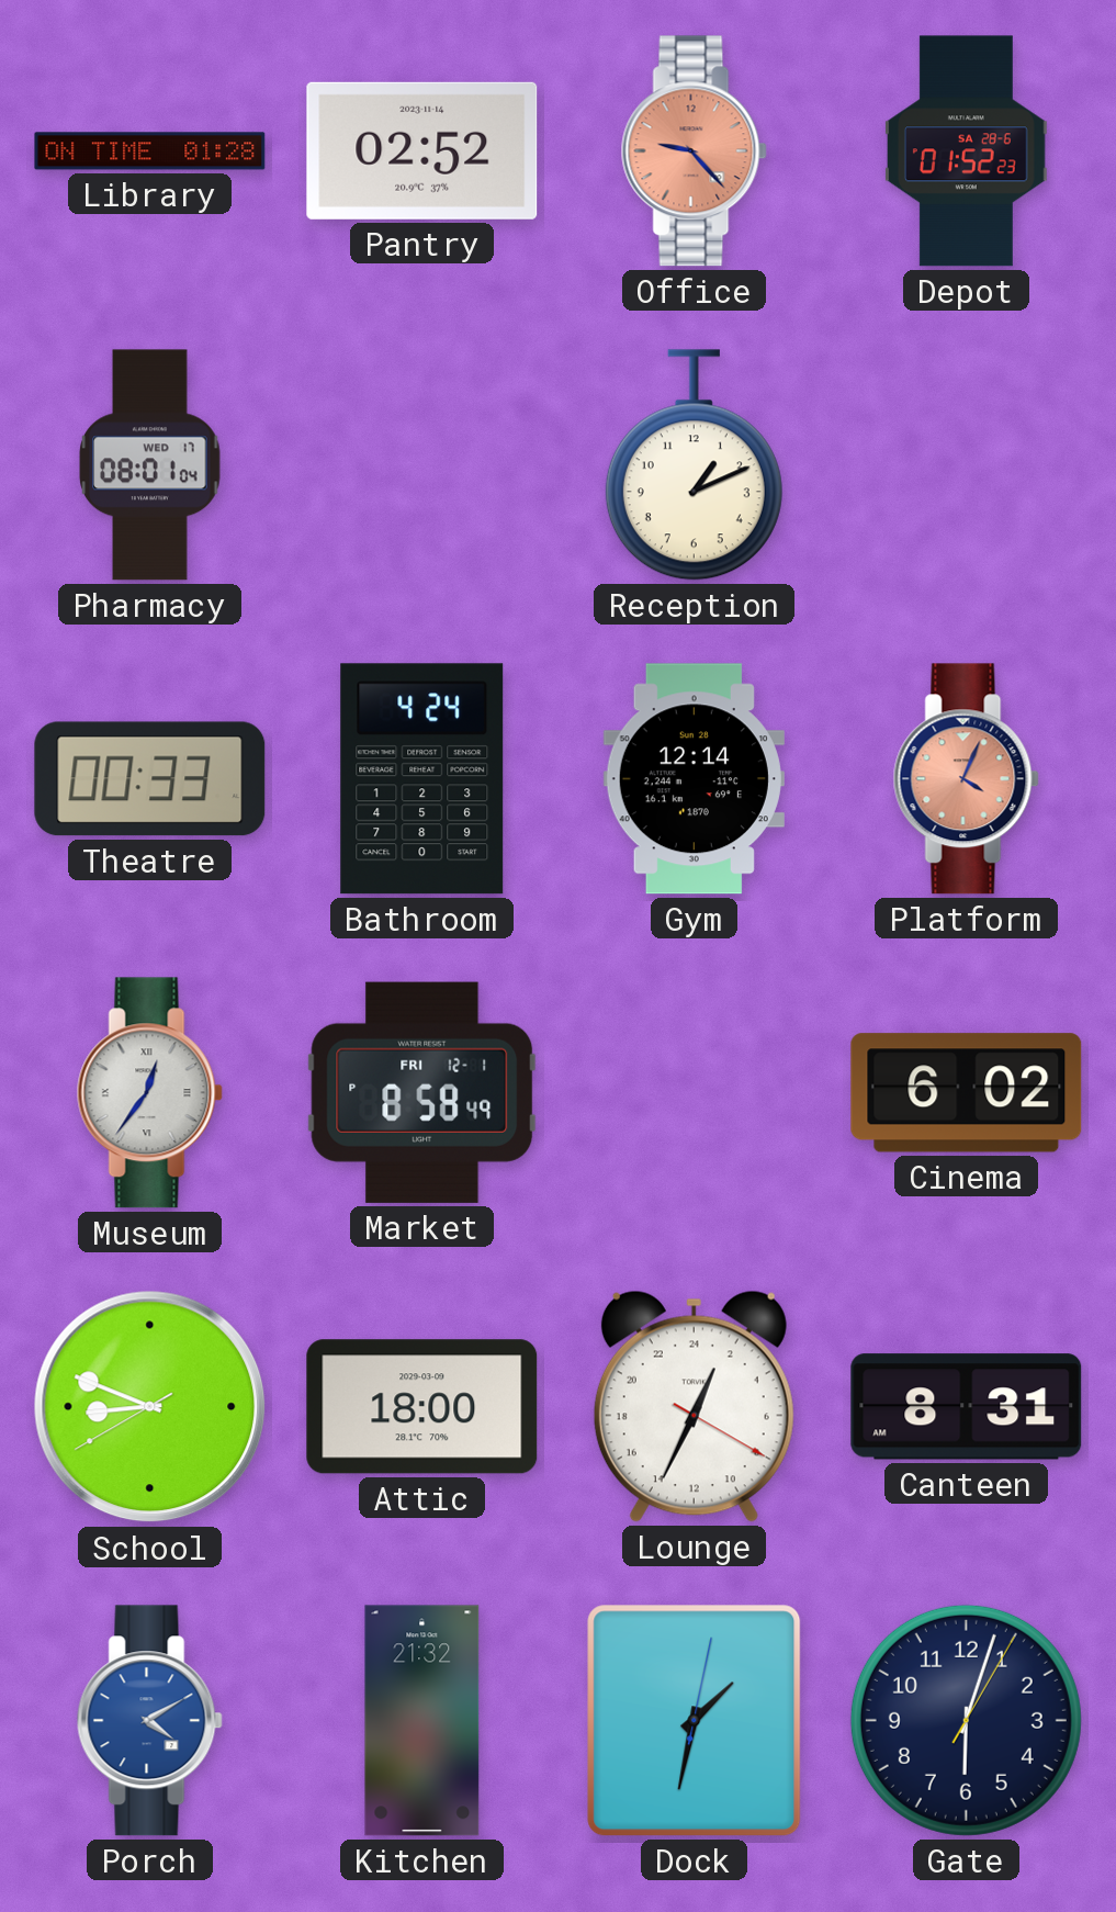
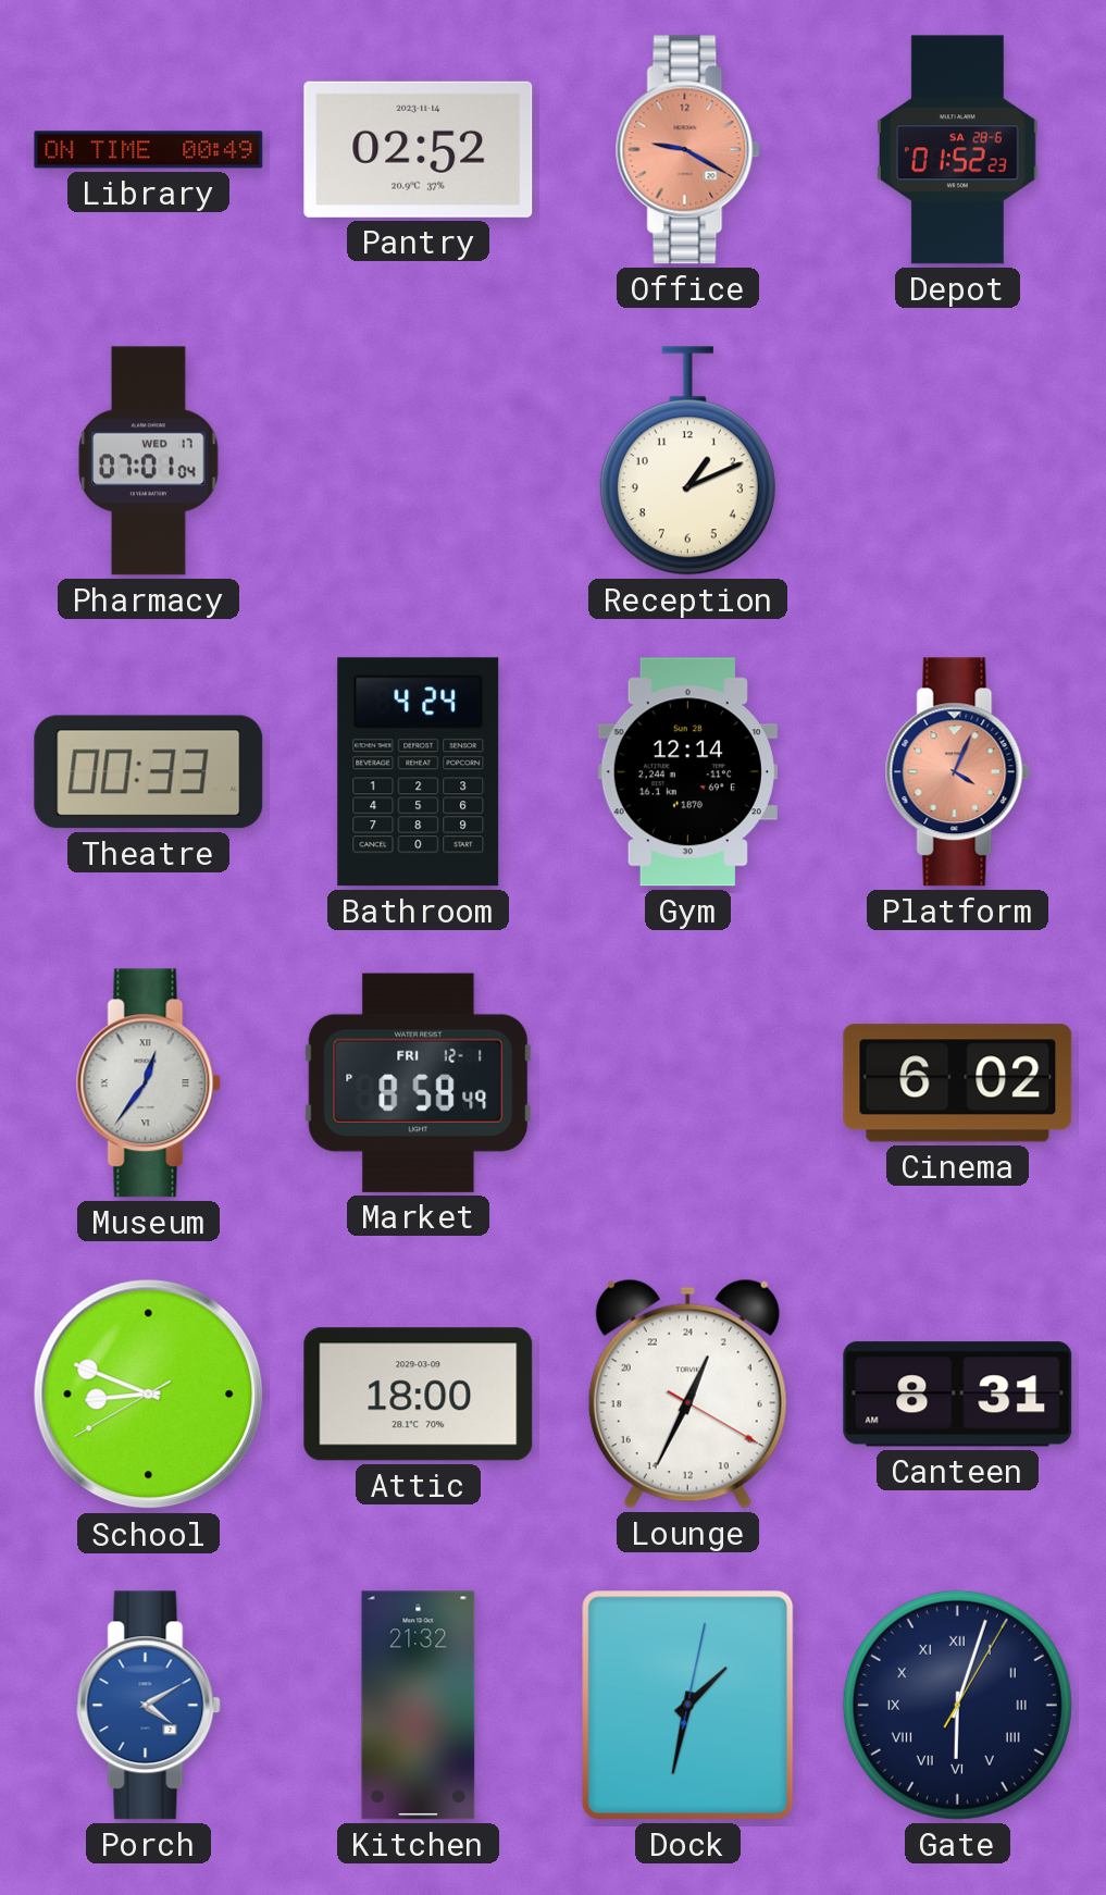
Library: 01:28 -> 00:49
Office: 9:23 -> 9:20
Pharmacy: 08:01 -> 07:01
Gate numerals: Arabic -> Roman
